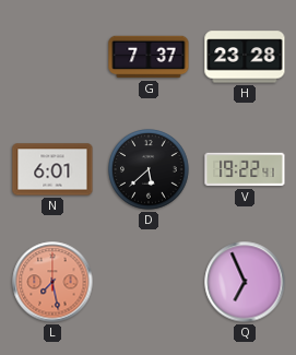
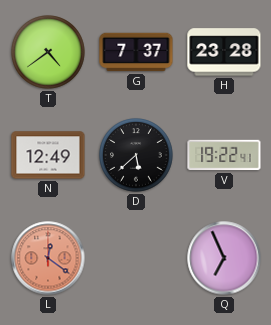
T: none -> 4:39
N: 6:01 -> 12:49
L: 7:28 -> 12:21
